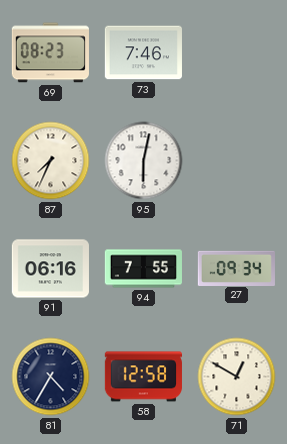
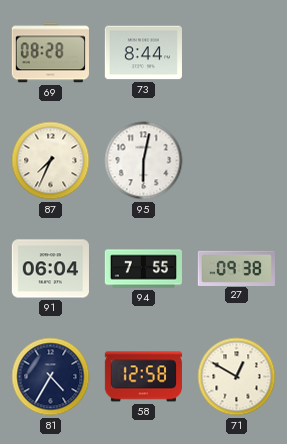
69: 08:23 -> 08:28
73: 7:46 -> 8:44
91: 06:16 -> 06:04
27: 09:34 -> 09:38
